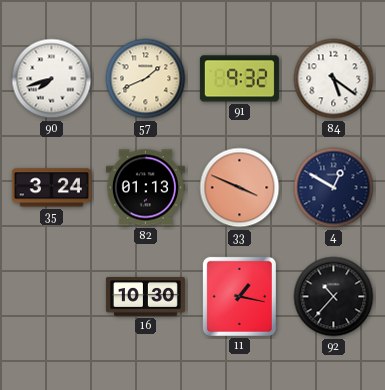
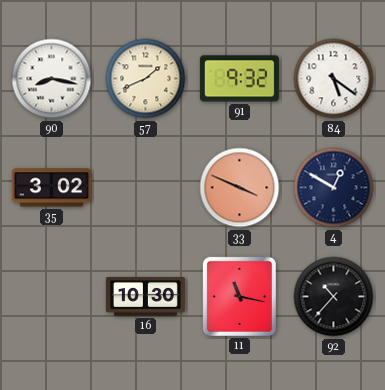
90: 7:42 -> 8:17
35: 3:24 -> 3:02
82: 01:13 -> none
11: 1:17 -> 11:17
